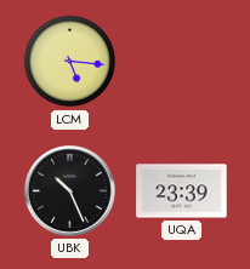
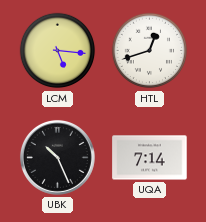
HTL: none -> 12:42
UQA: 23:39 -> 7:14
